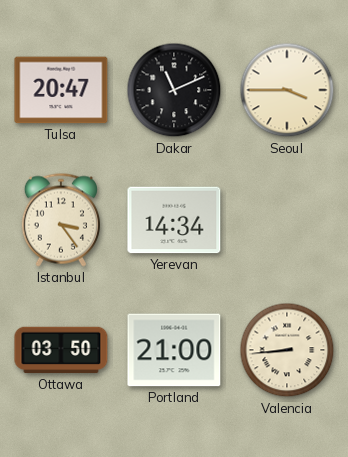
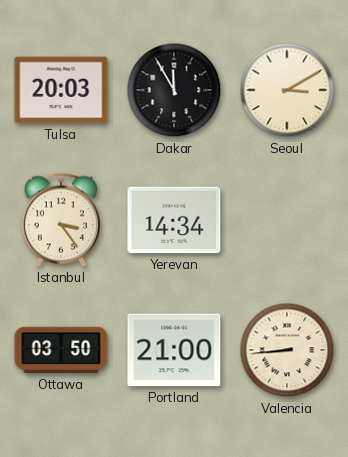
Tulsa: 20:47 -> 20:03
Dakar: 11:11 -> 11:55
Seoul: 3:45 -> 3:10
